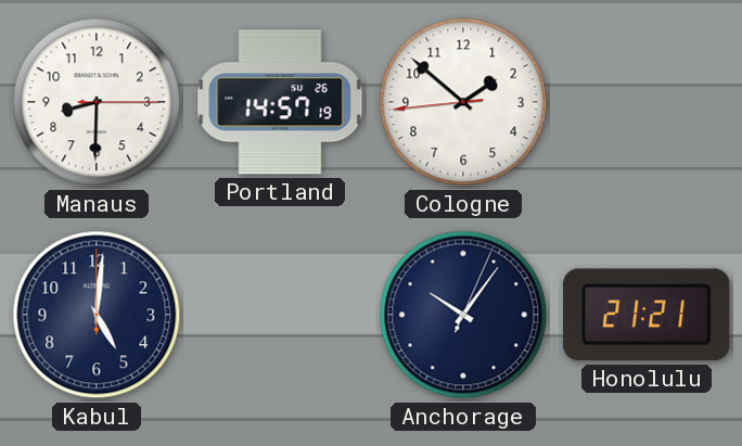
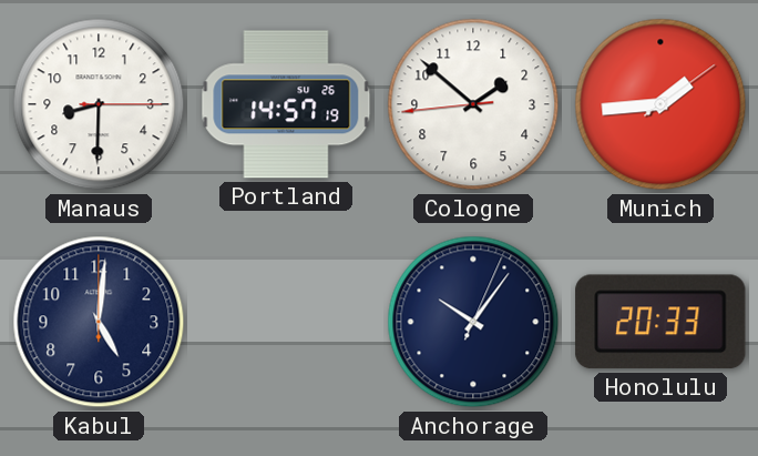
Munich: none -> 1:44
Honolulu: 21:21 -> 20:33
